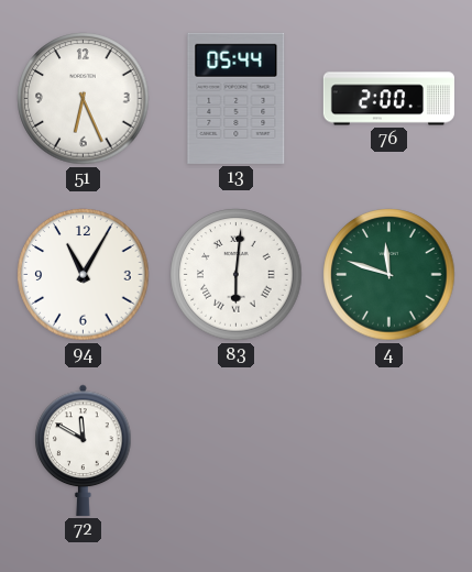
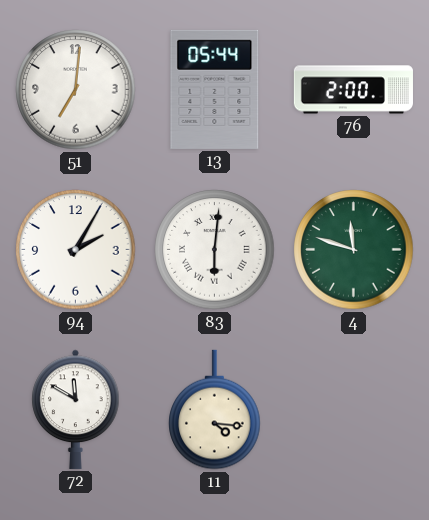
51: 6:26 -> 7:01
94: 11:05 -> 2:05
11: none -> 4:16
